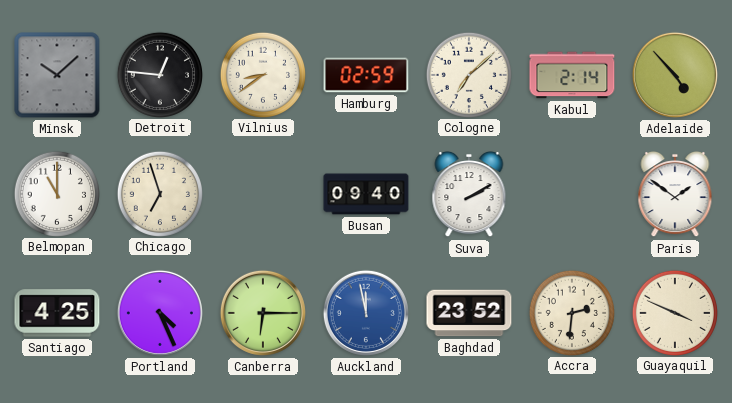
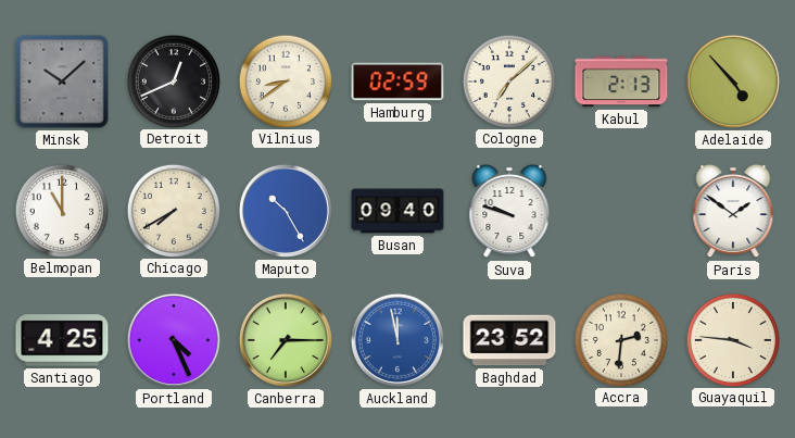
Detroit: 12:46 -> 12:41
Kabul: 2:14 -> 2:13
Chicago: 6:57 -> 7:40
Maputo: none -> 10:25
Suva: 2:10 -> 9:48
Canberra: 6:15 -> 7:15
Guayaquil: 3:49 -> 3:46
